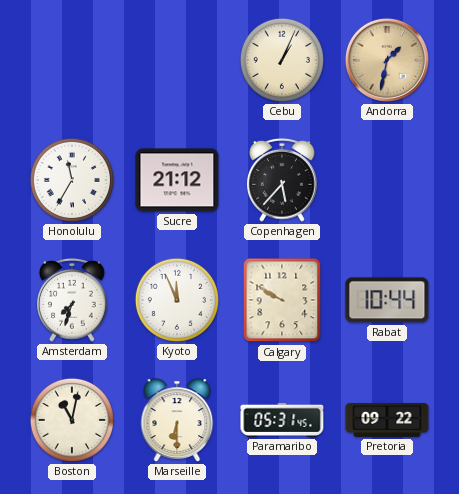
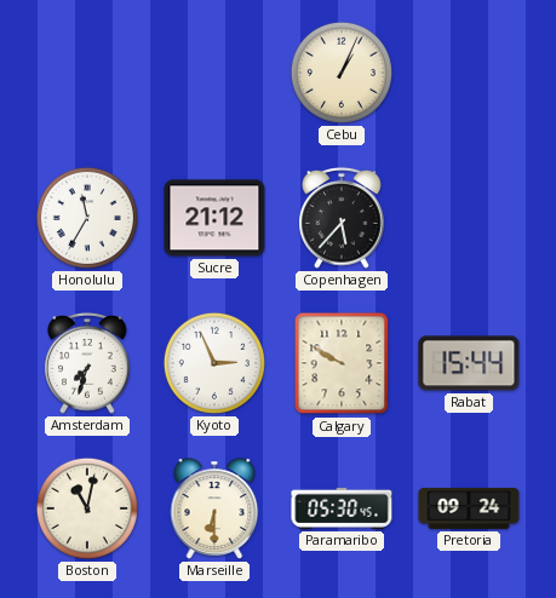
Andorra: 1:32 -> none
Kyoto: 11:56 -> 2:56
Rabat: 10:44 -> 15:44
Paramaribo: 05:31 -> 05:30
Pretoria: 09:22 -> 09:24
